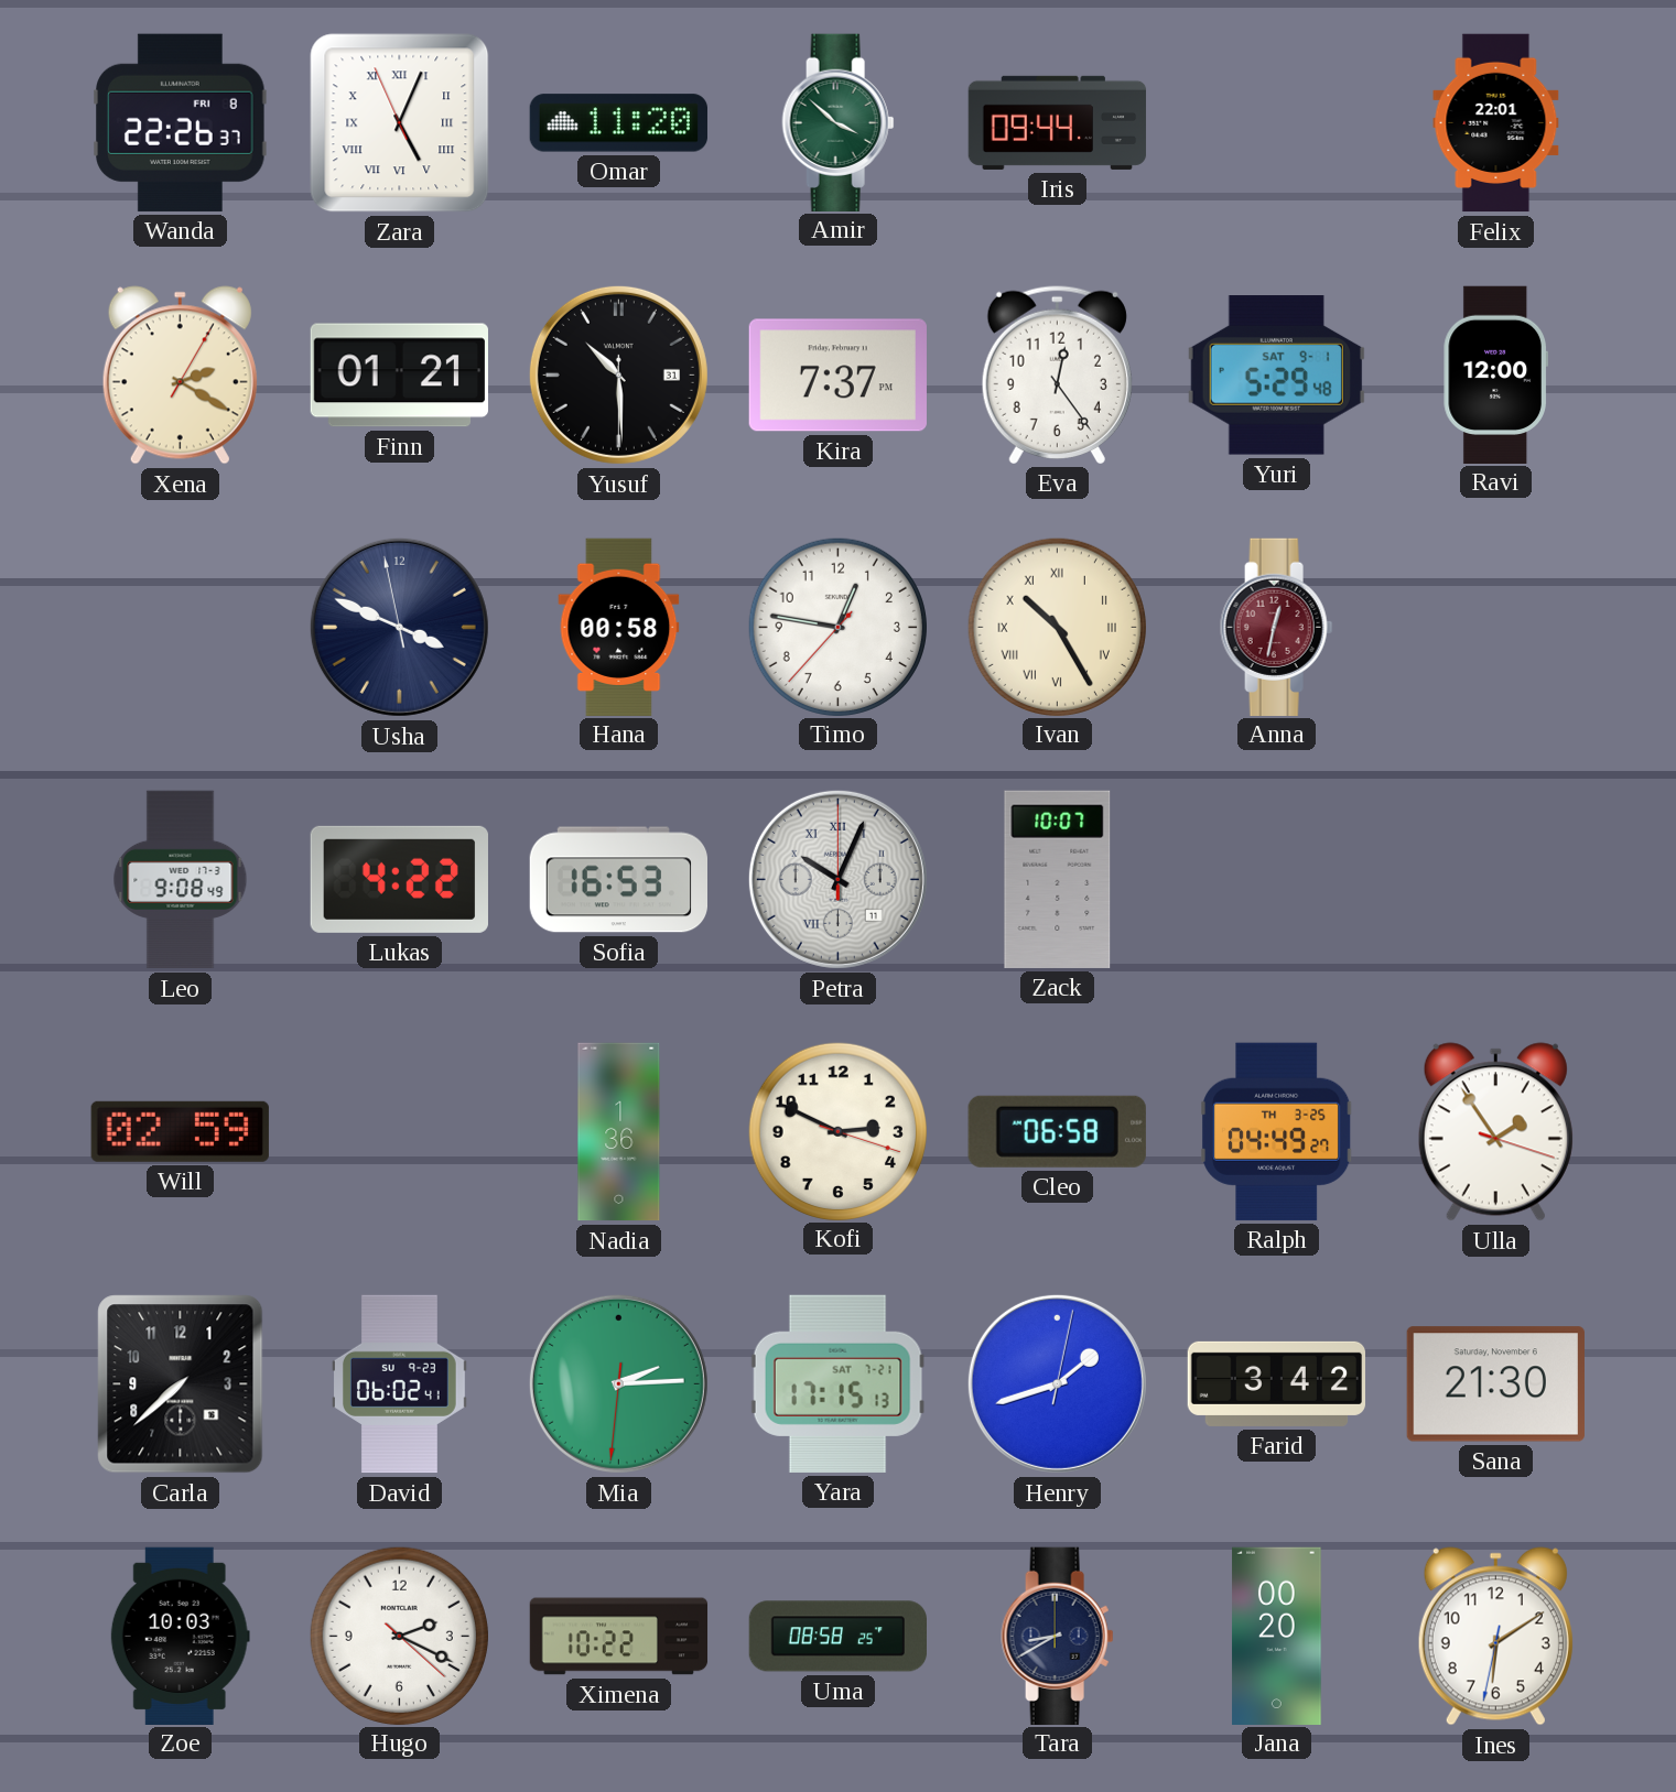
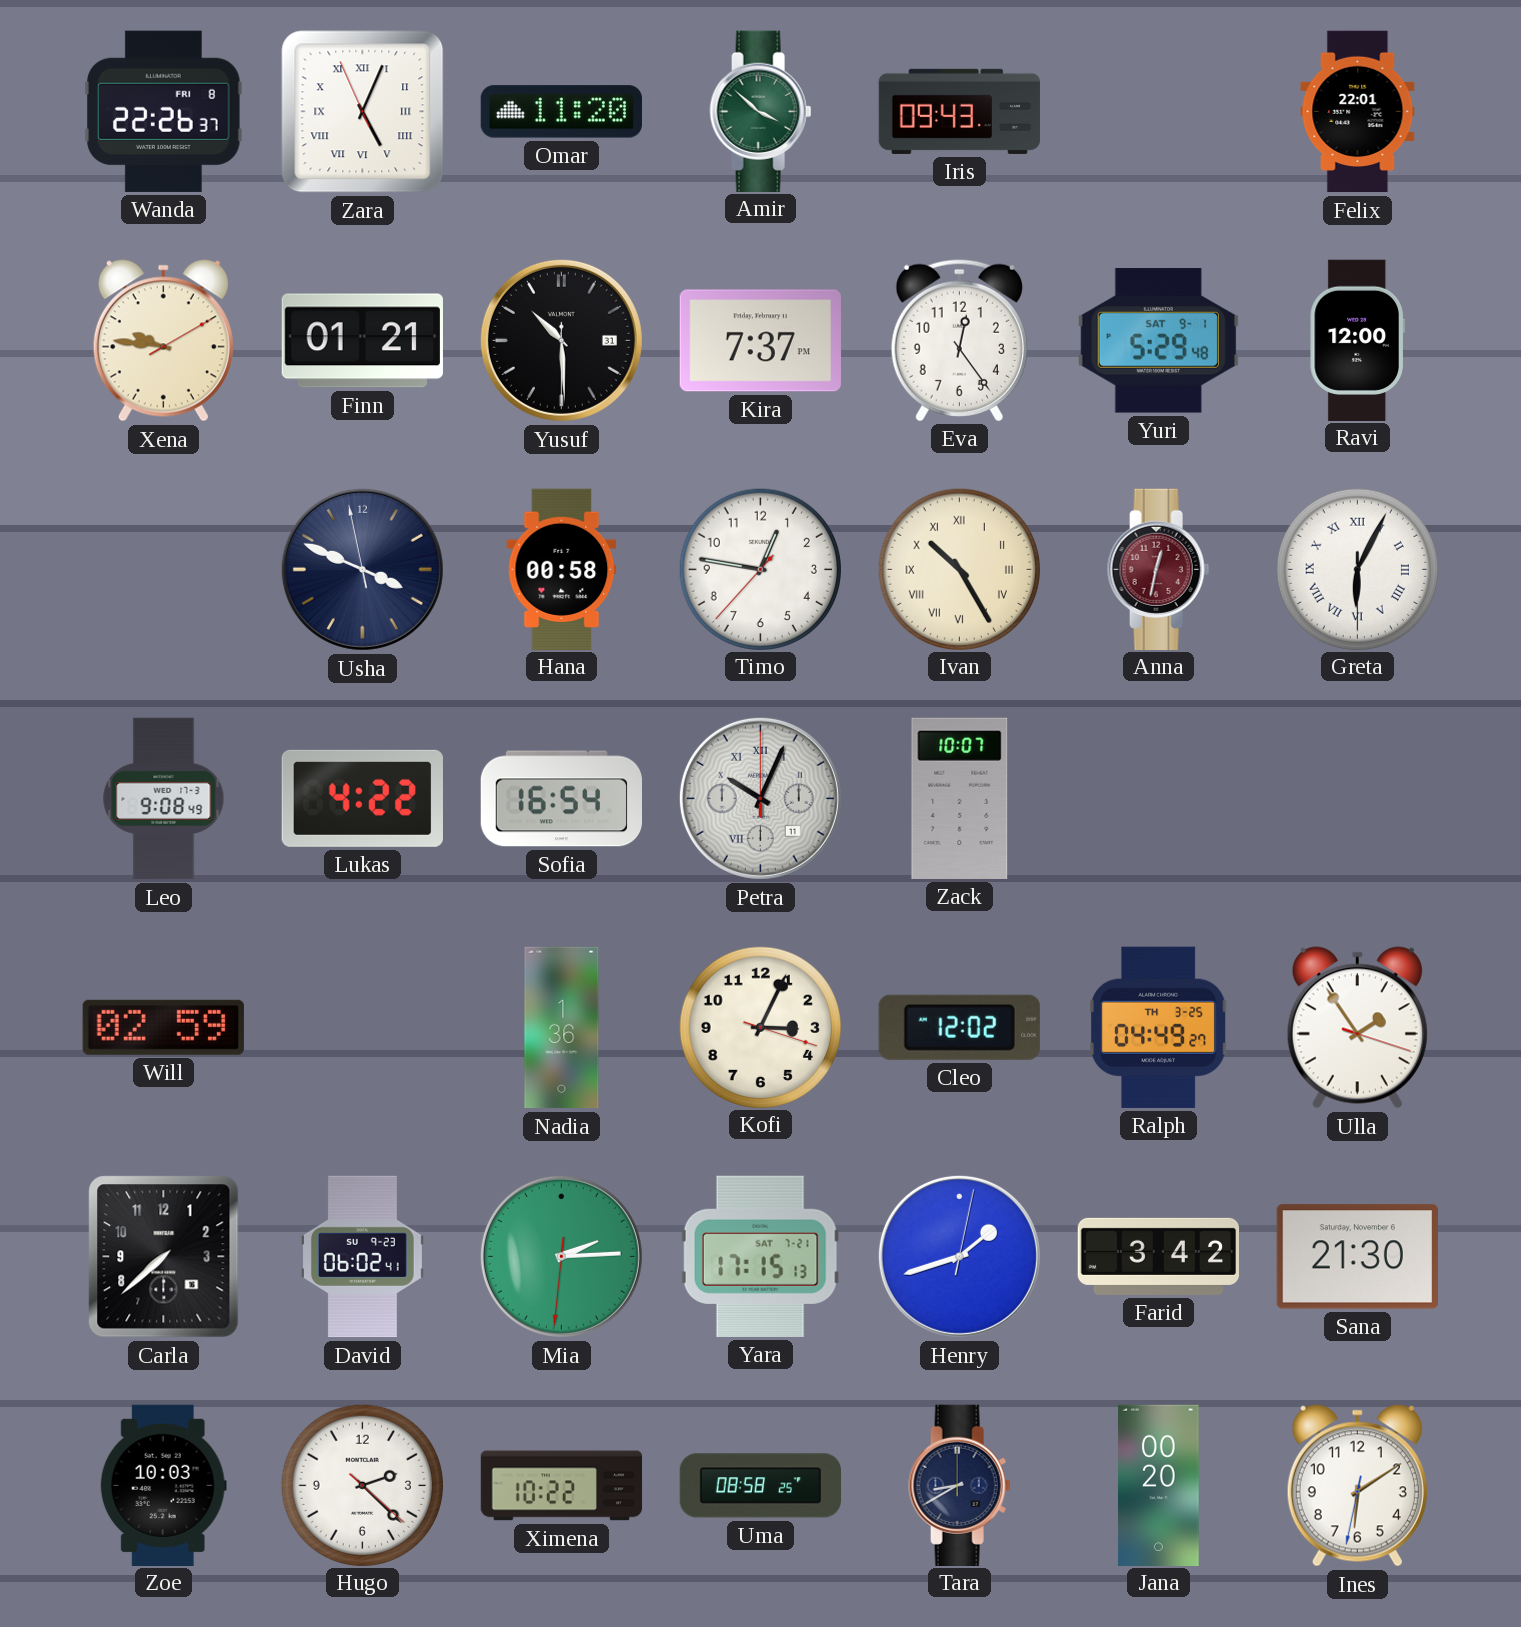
Iris: 09:44 -> 09:43
Xena: 2:20 -> 9:46
Greta: none -> 6:04
Sofia: 16:53 -> 16:54
Kofi: 2:49 -> 3:04
Cleo: 06:58 -> 12:02
Hugo: 2:19 -> 2:22
